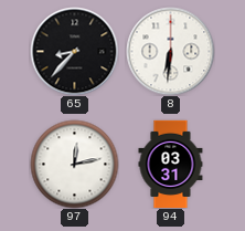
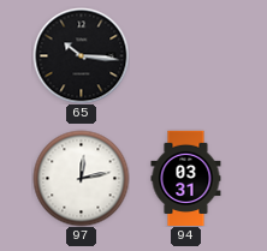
65: 8:37 -> 10:16
8: 6:31 -> none
